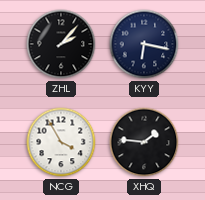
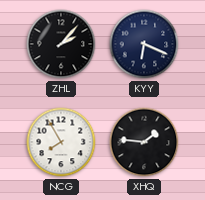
KYY: 6:17 -> 6:19
NCG: 3:55 -> 7:55
